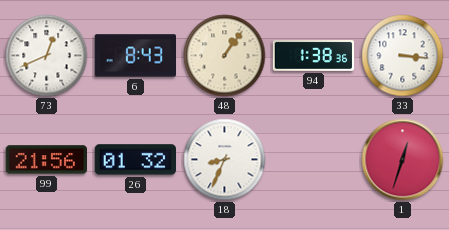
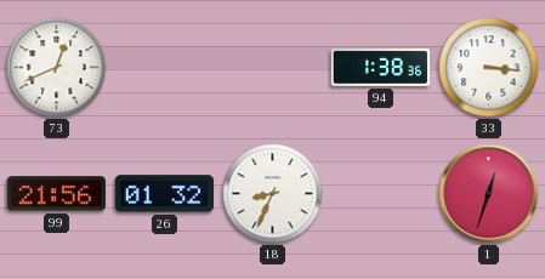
6: 8:43 -> none
48: 1:06 -> none
